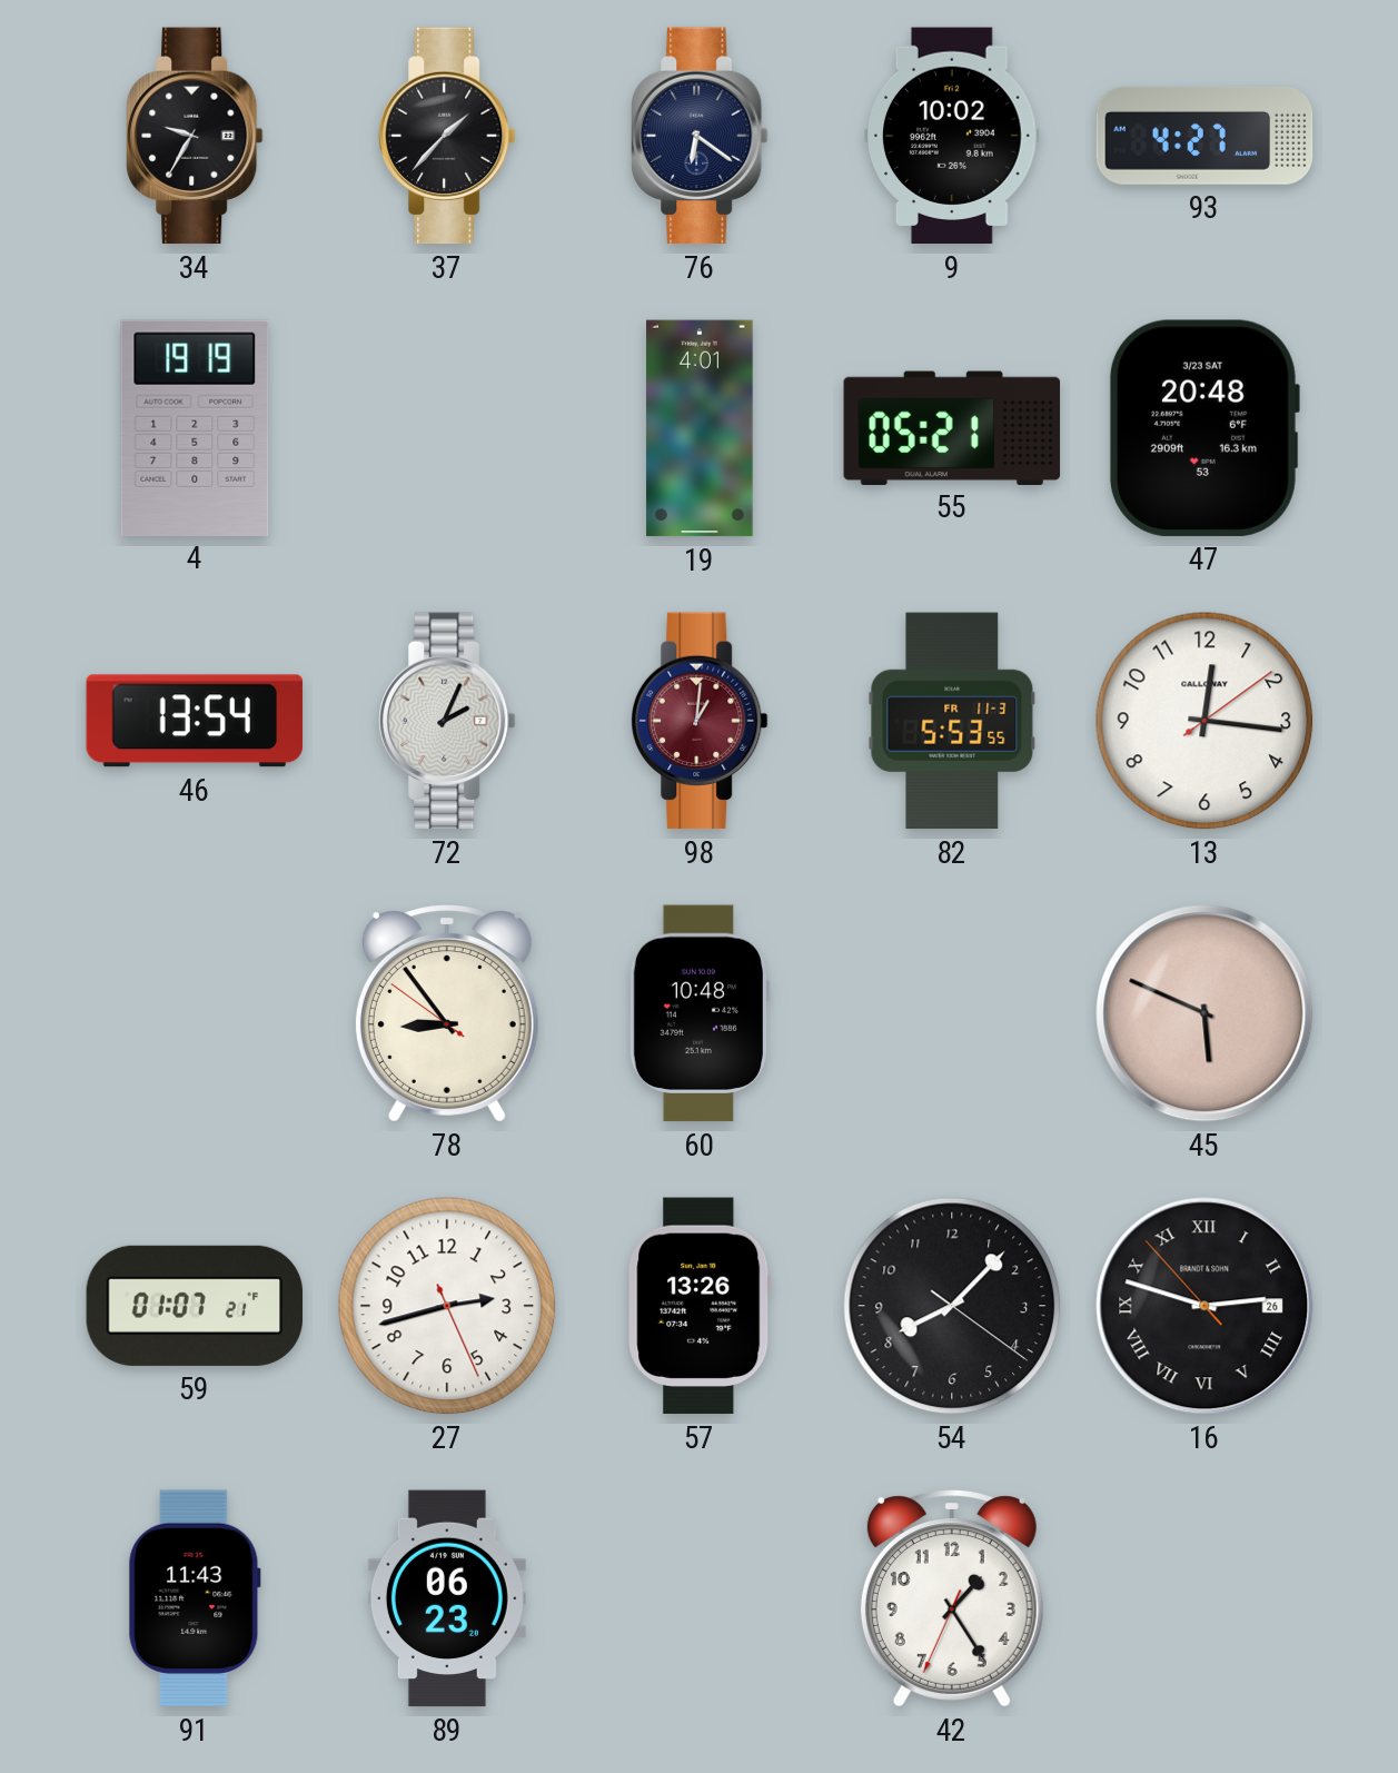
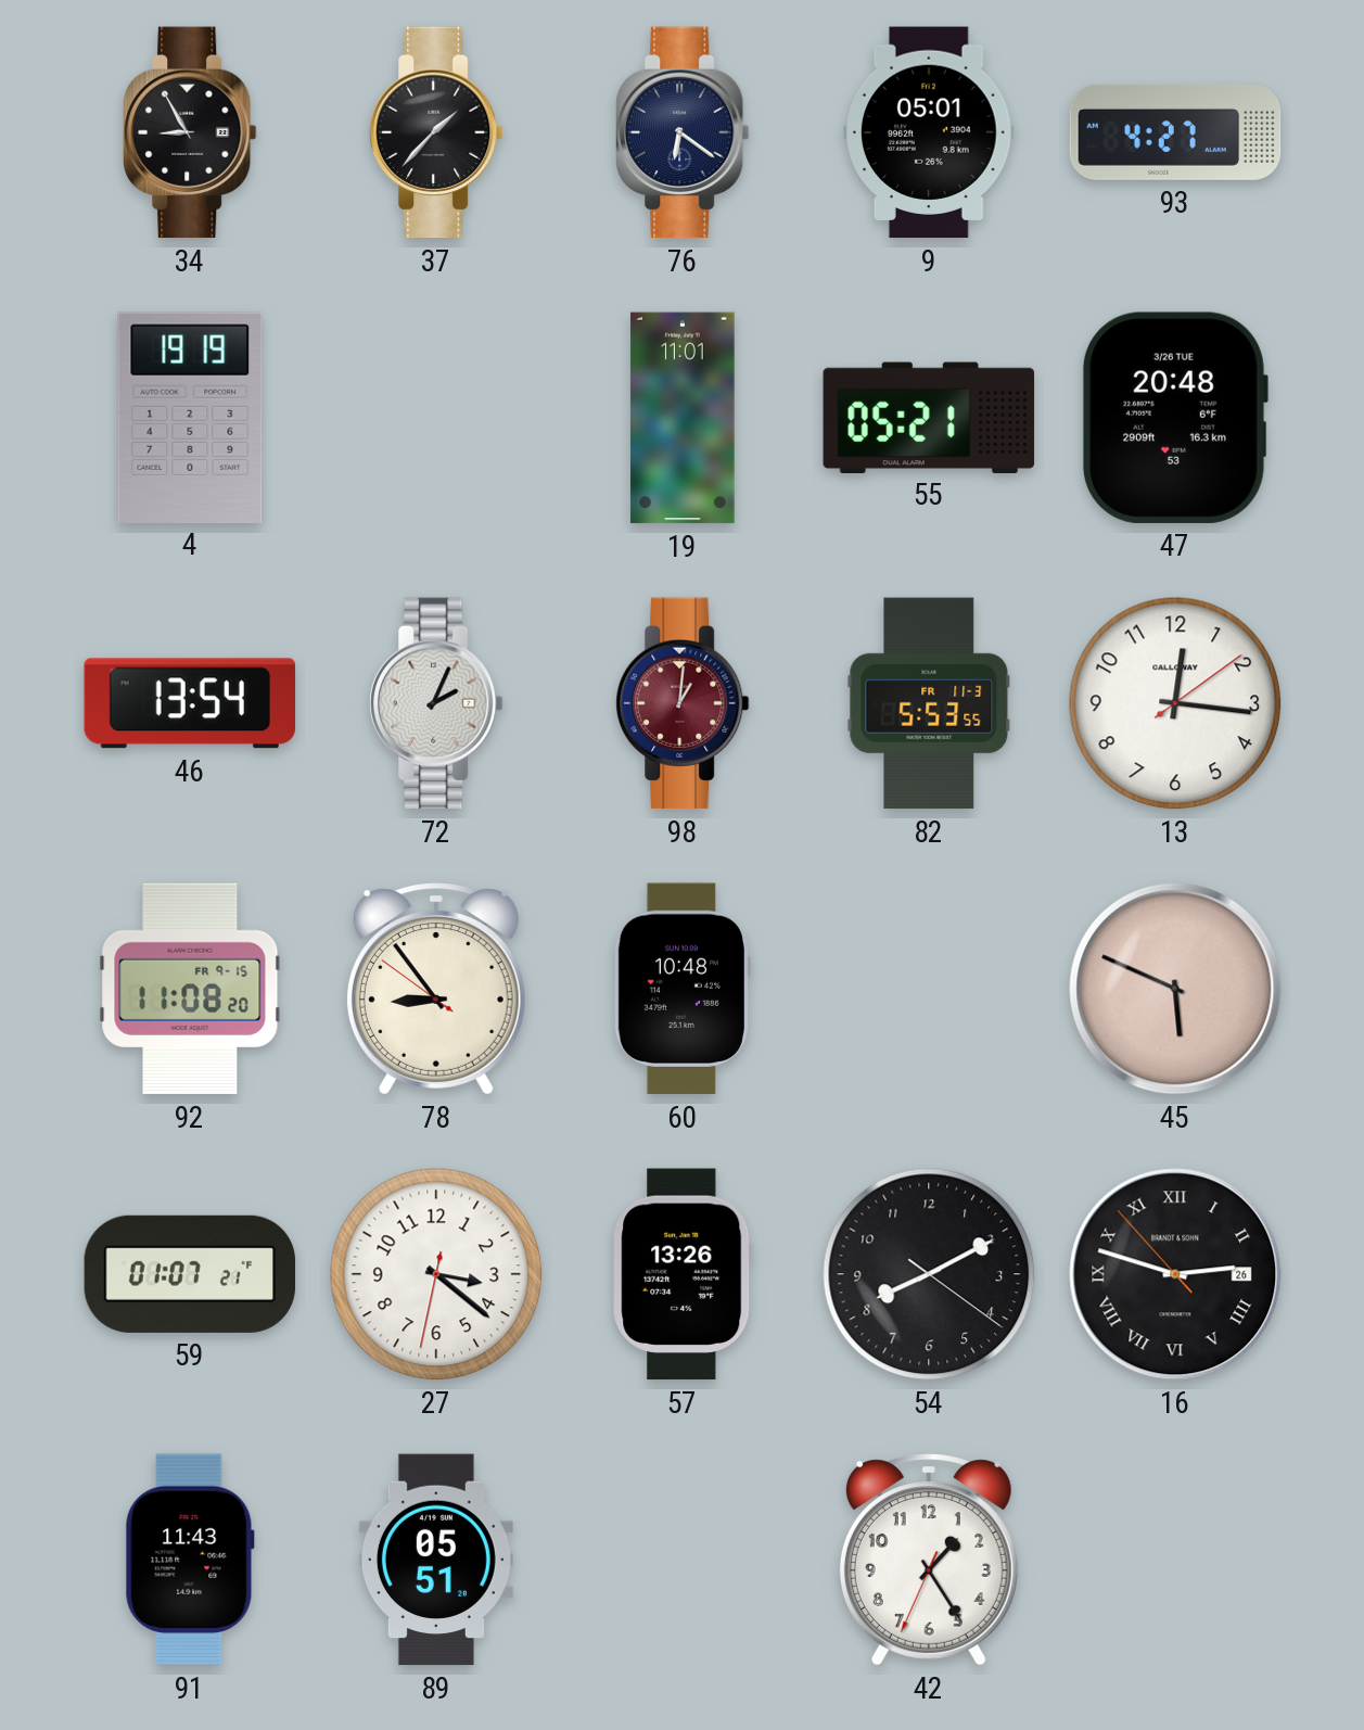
34: 9:35 -> 8:55
9: 10:02 -> 05:01
19: 4:01 -> 11:01
47 date: 3/23 SAT -> 3/26 TUE
92: none -> 11:08
27: 2:42 -> 3:21
54: 8:07 -> 8:10
89: 06:23 -> 05:51
